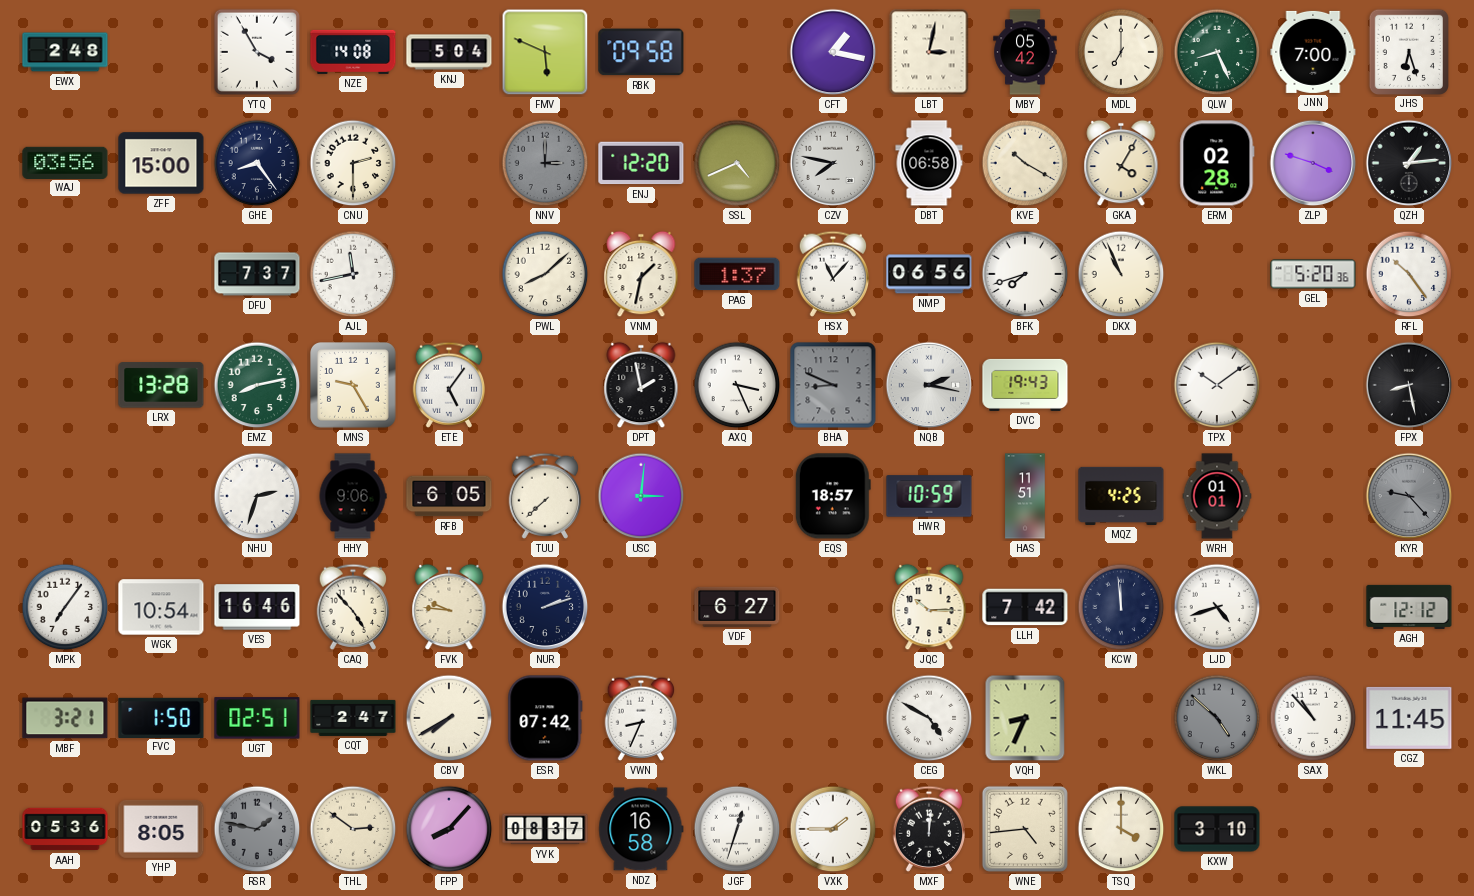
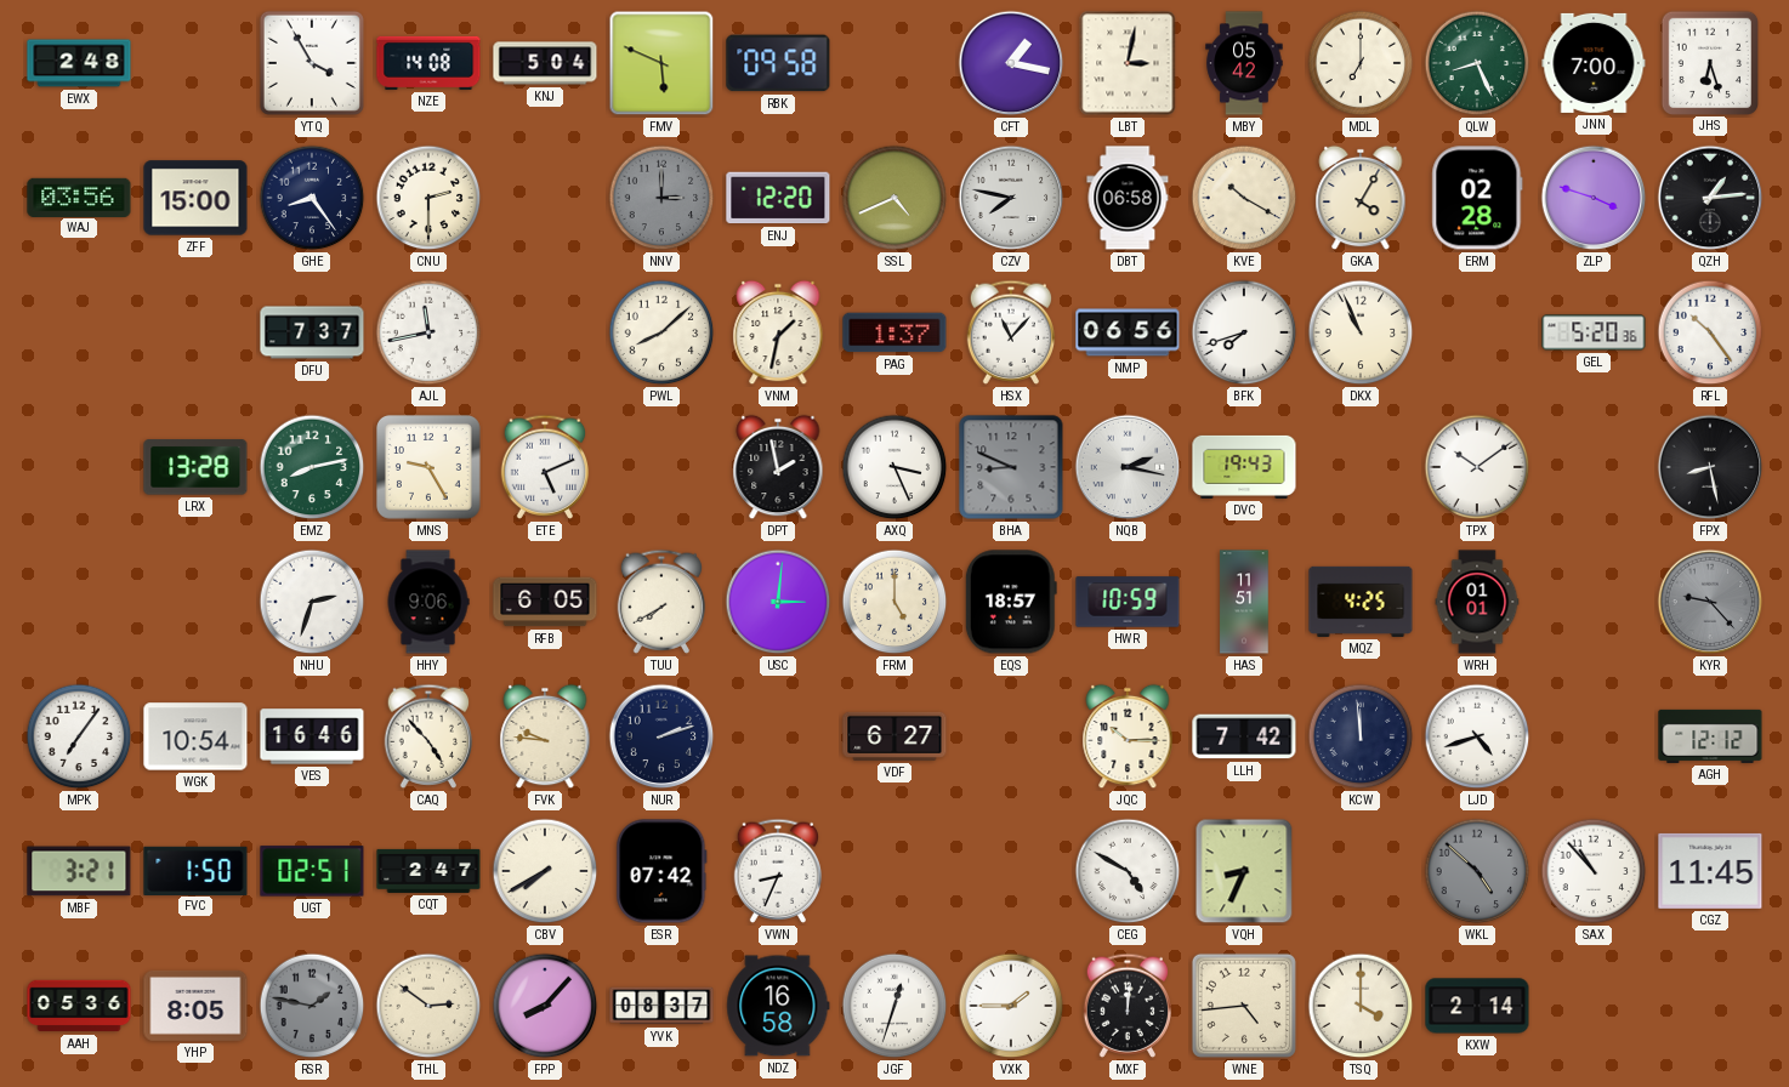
ETE: 5:06 -> 5:11
TUU: 7:38 -> 7:40
FRM: none -> 5:00
KXW: 3:10 -> 2:14
